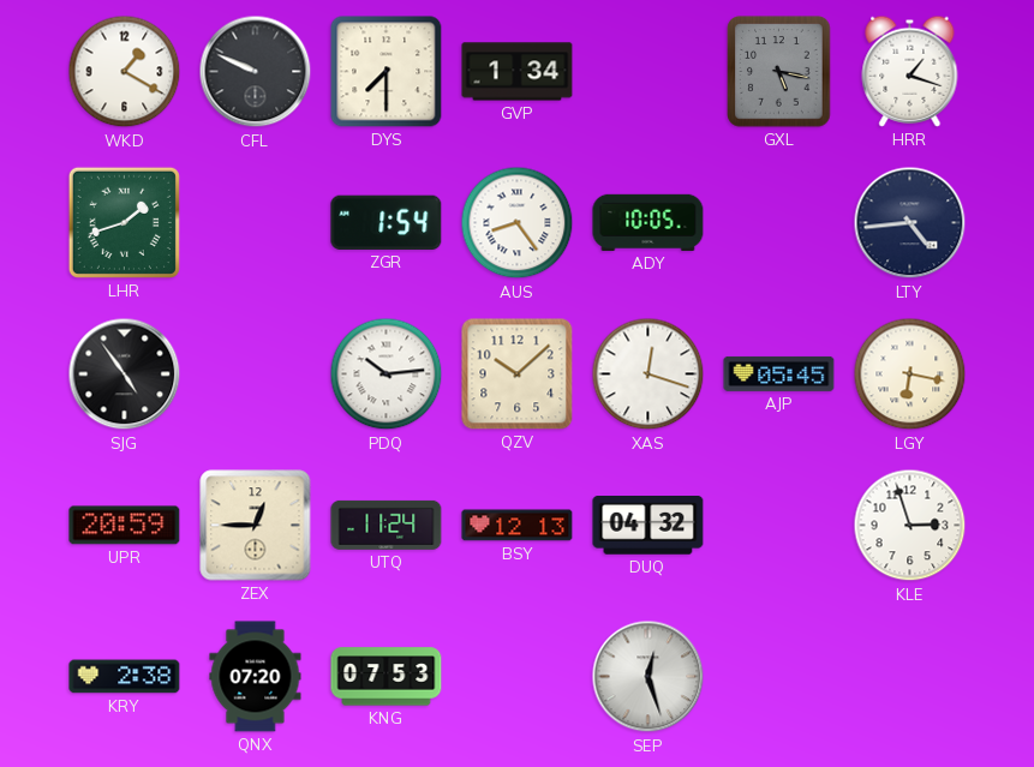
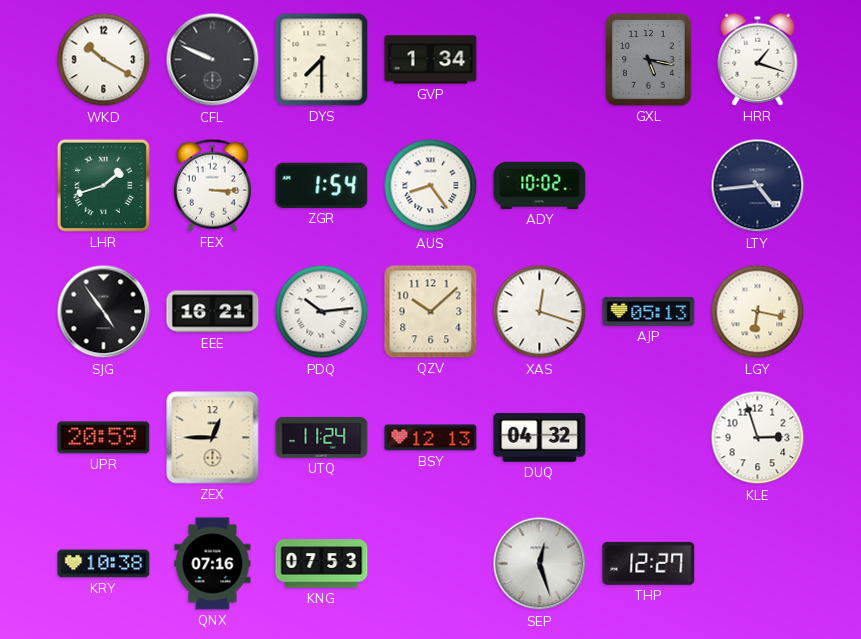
WKD: 1:20 -> 10:20
FEX: none -> 3:15
ADY: 10:05 -> 10:02
EEE: none -> 16:21
AJP: 05:45 -> 05:13
KRY: 2:38 -> 10:38
QNX: 07:20 -> 07:16
THP: none -> 12:27
